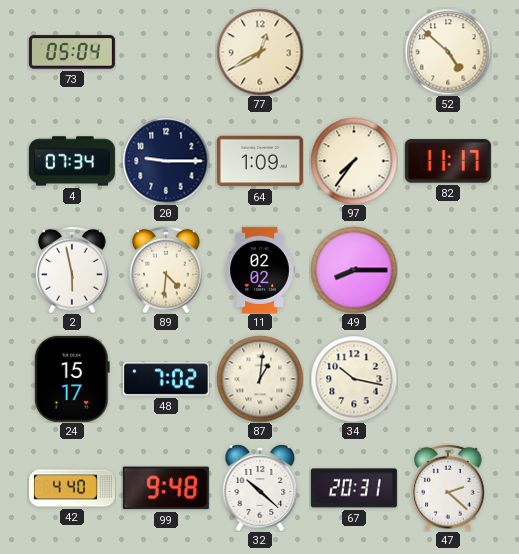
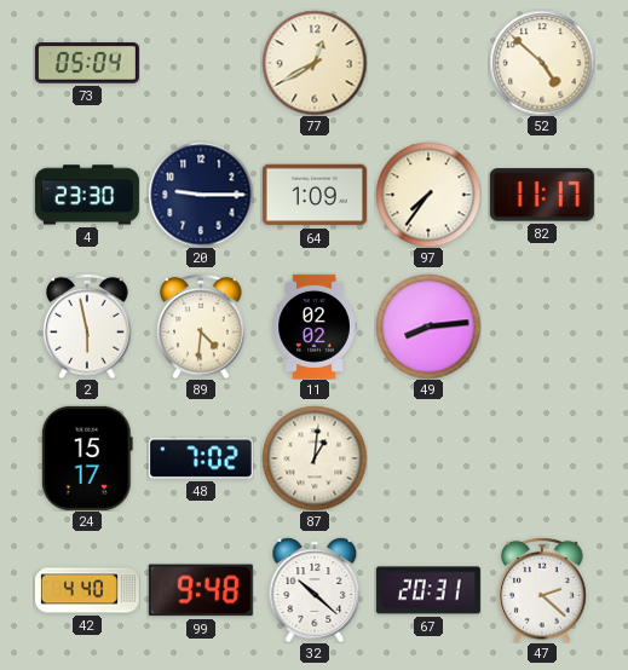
4: 07:34 -> 23:30
49: 8:15 -> 8:14
34: 10:17 -> none
